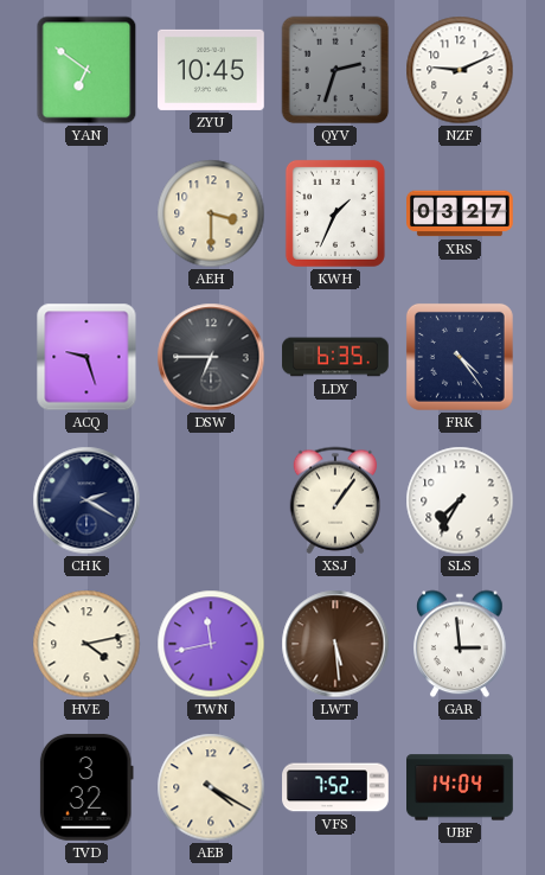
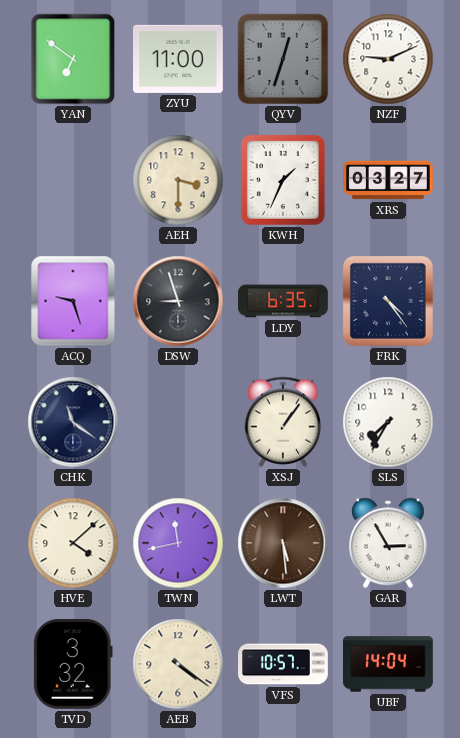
ZYU: 10:45 -> 11:00
QYV: 2:33 -> 12:33
DSW: 6:45 -> 8:57
CHK: 2:20 -> 11:21
HVE: 4:13 -> 4:08
GAR: 2:59 -> 2:55
AEB: 4:20 -> 4:21
VFS: 7:52 -> 10:57
